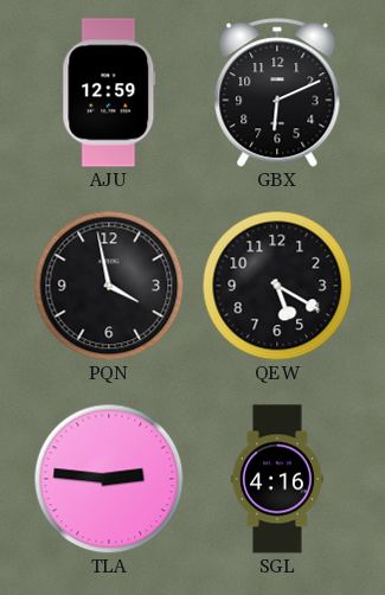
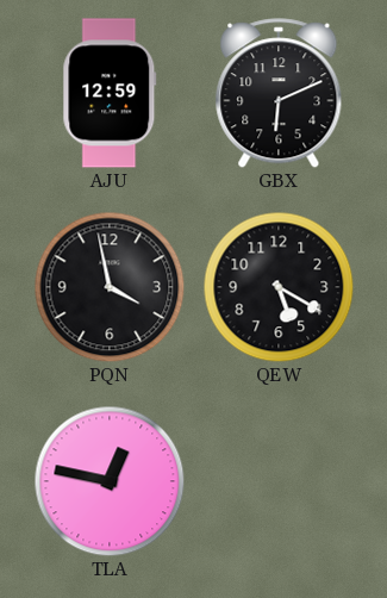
TLA: 2:46 -> 12:47
SGL: 4:16 -> none
